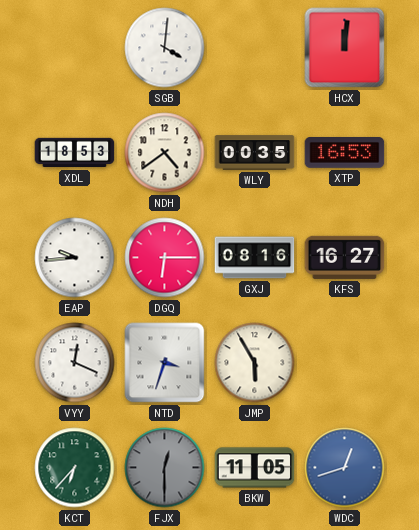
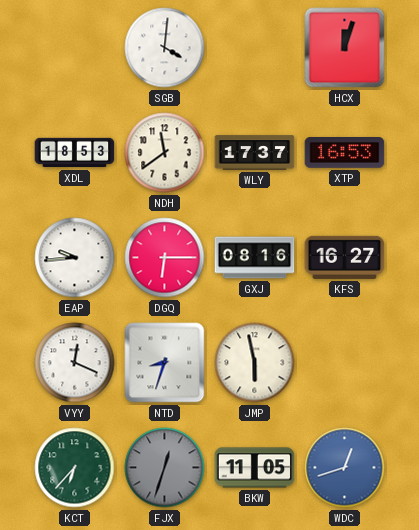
HCX: 12:01 -> 12:03
NDH: 4:39 -> 11:39
WLY: 00:35 -> 17:37
NTD: 3:33 -> 8:33
JMP: 5:55 -> 5:58
FJX: 12:30 -> 12:33
